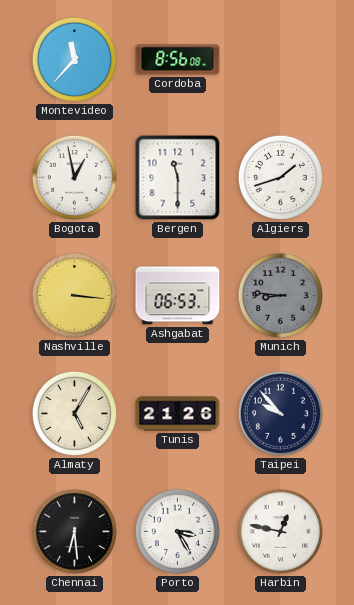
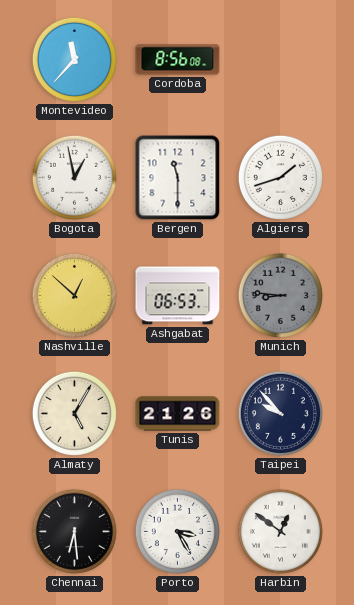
Nashville: 3:16 -> 12:52
Harbin: 12:47 -> 12:51
